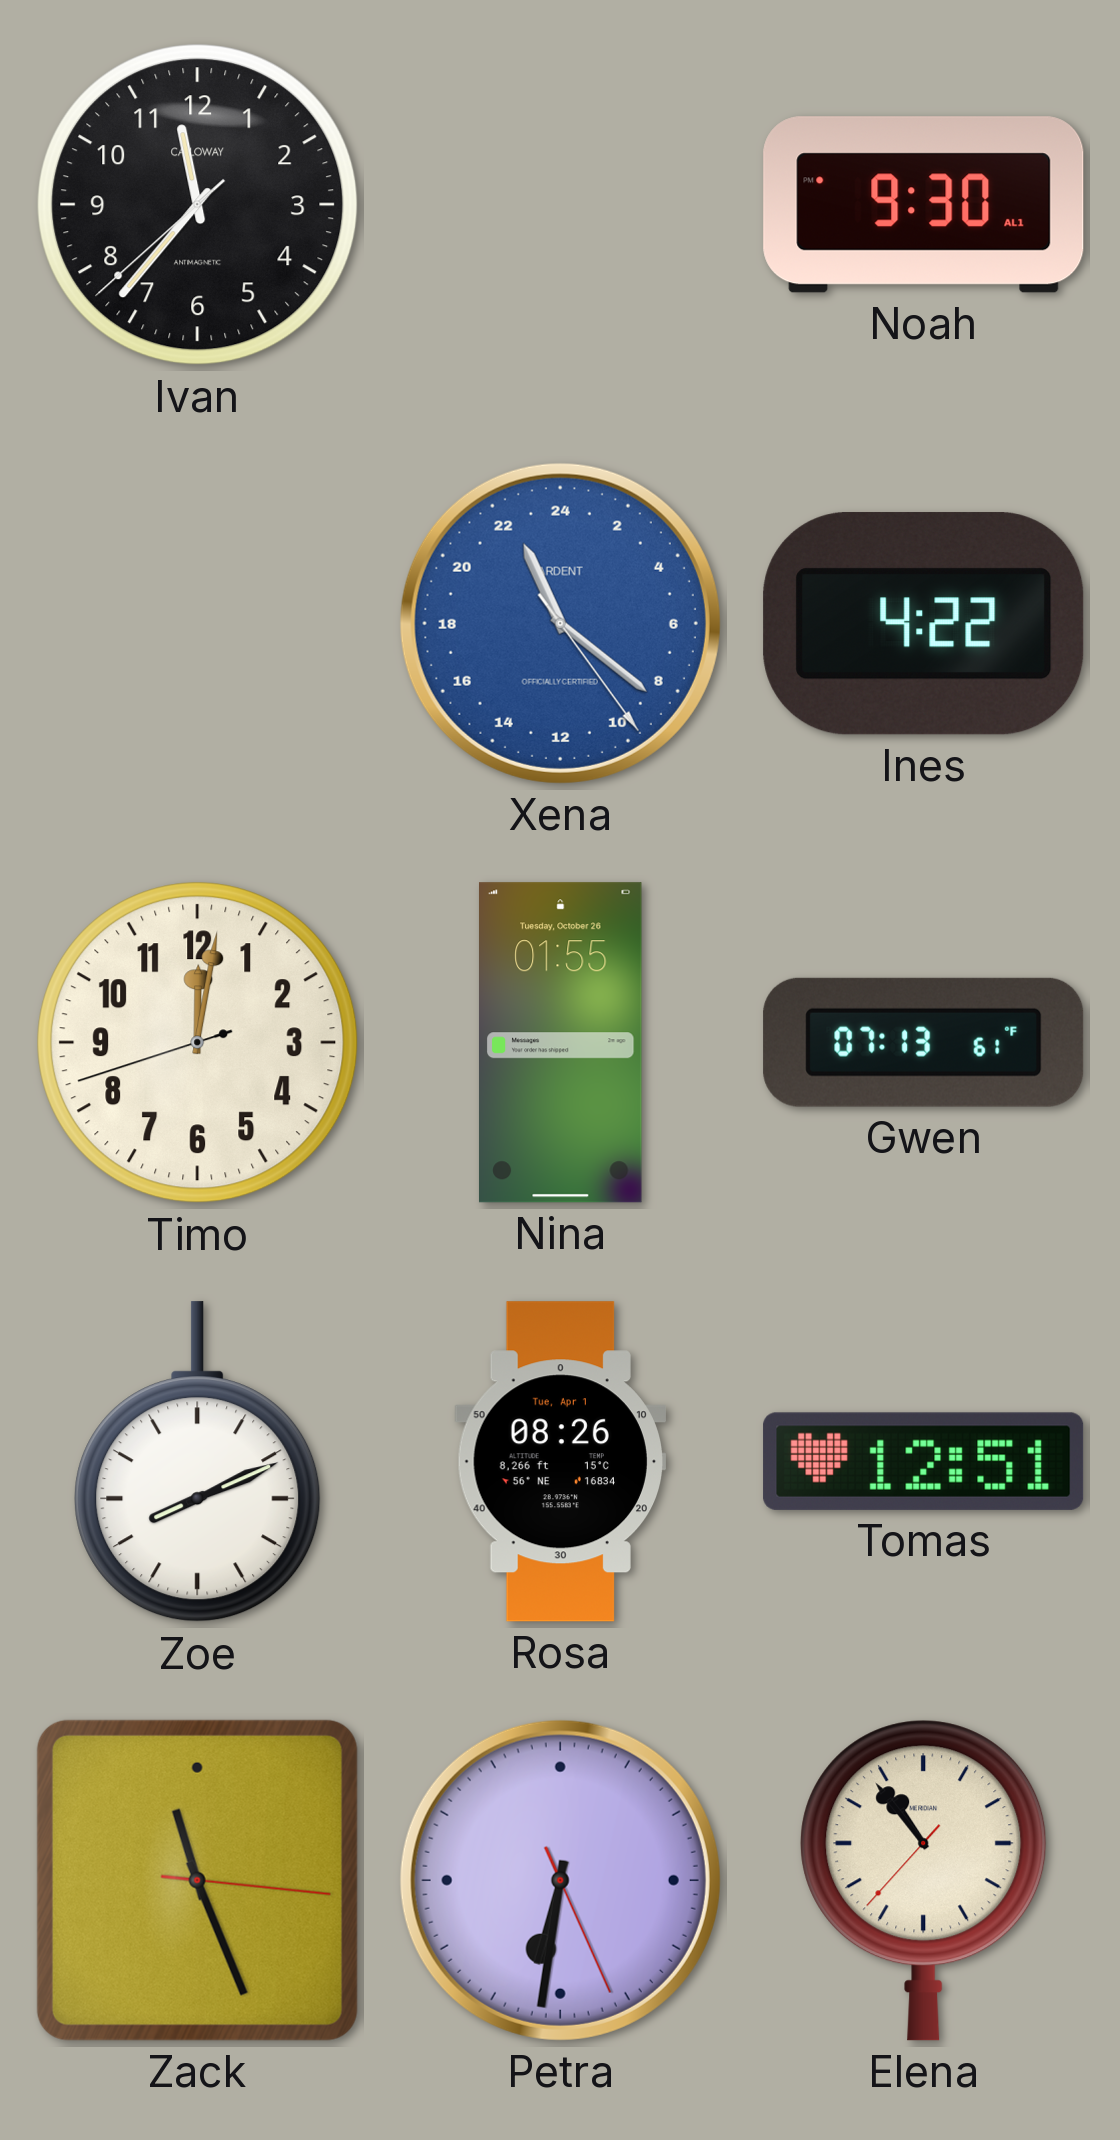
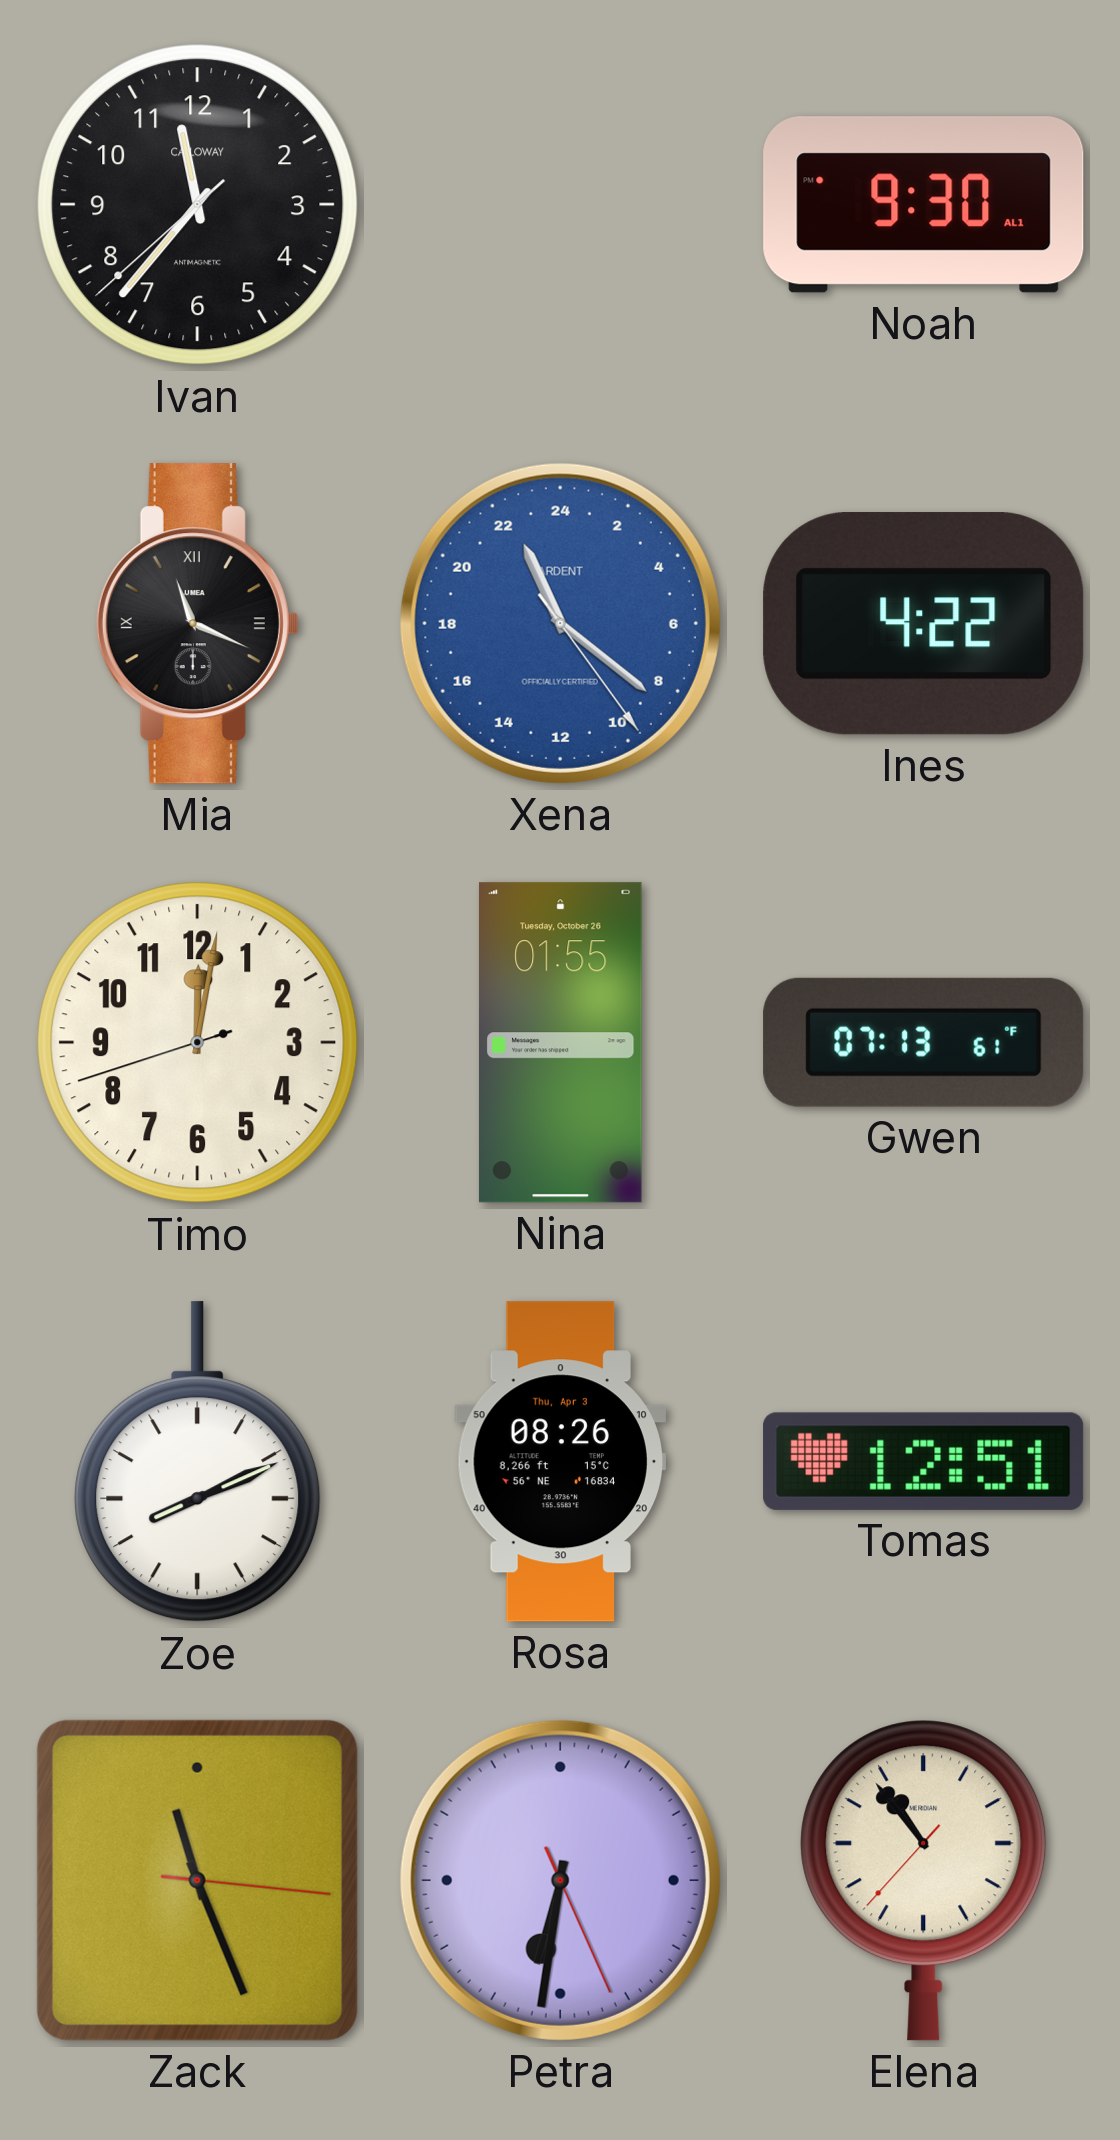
Mia: none -> 11:19
Rosa date: Tue, Apr 1 -> Thu, Apr 3
